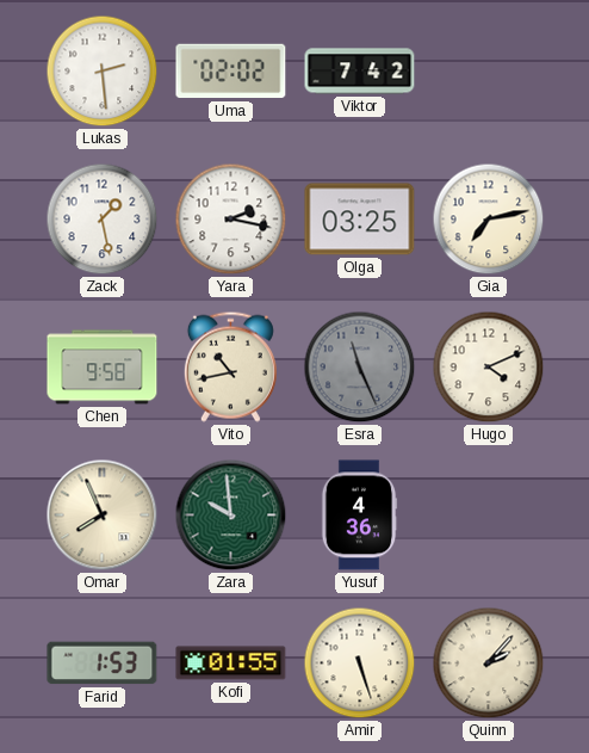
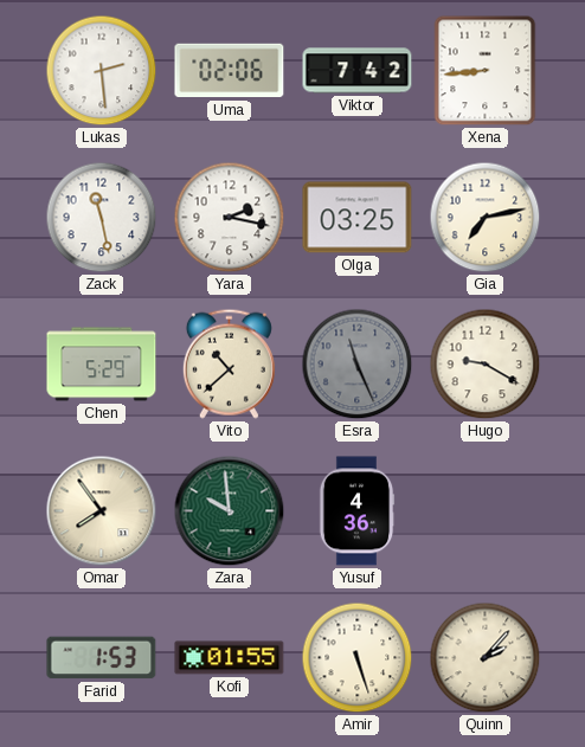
Uma: 02:02 -> 02:06
Xena: none -> 8:44
Zack: 1:28 -> 11:28
Chen: 9:58 -> 5:29
Vito: 10:43 -> 10:38
Hugo: 4:11 -> 9:20
Omar: 7:56 -> 7:54
